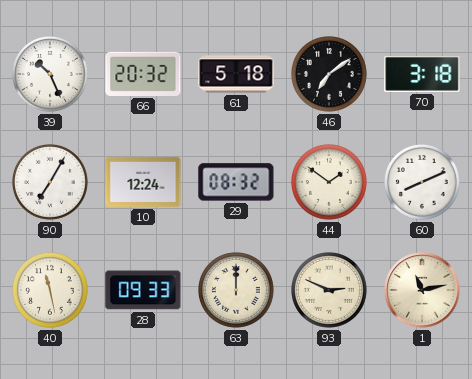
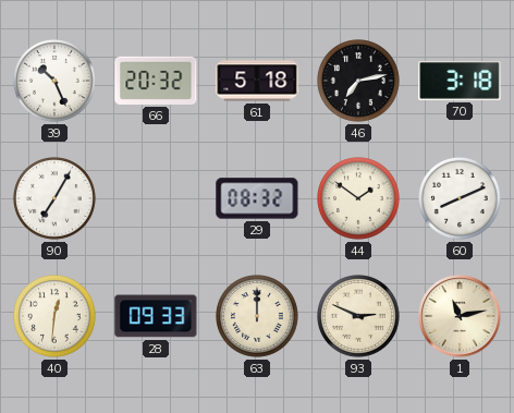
46: 7:09 -> 7:13
10: 12:24 -> none
40: 11:28 -> 12:31
